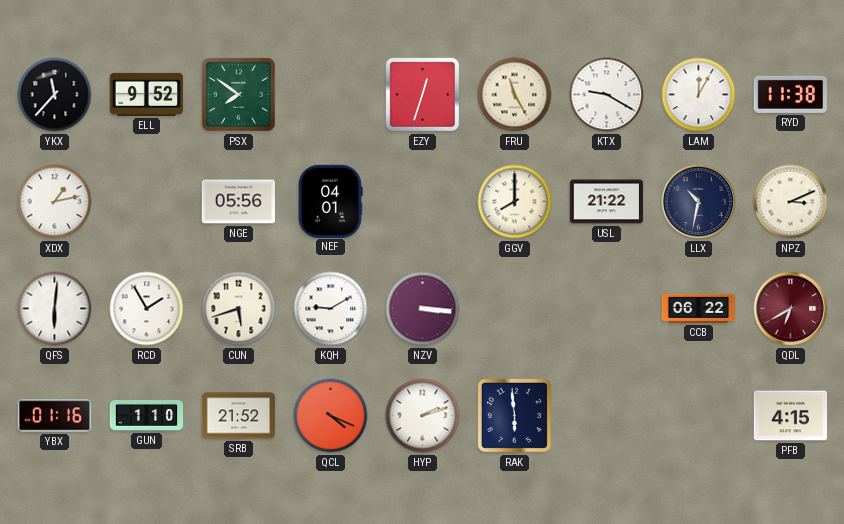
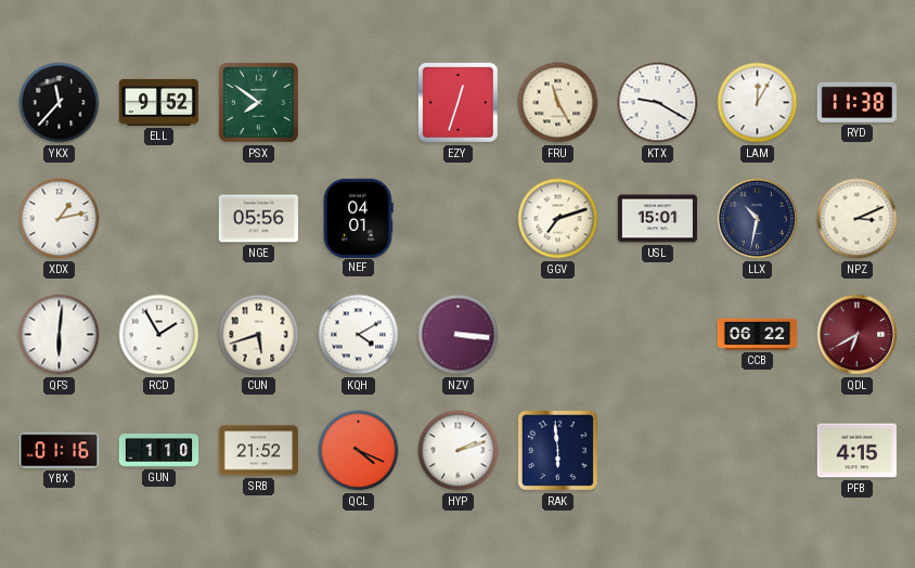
GGV: 8:00 -> 7:12
USL: 21:22 -> 15:01
KQH: 9:10 -> 4:10
